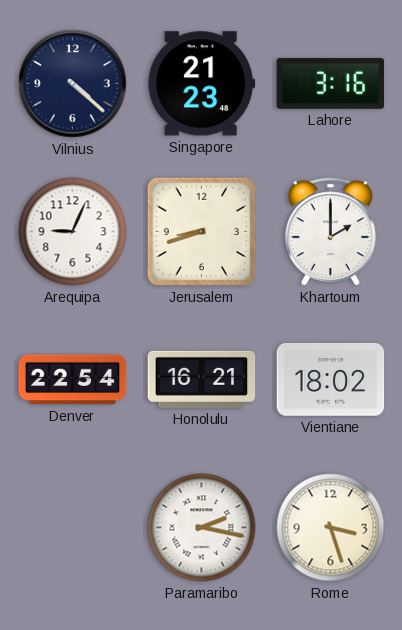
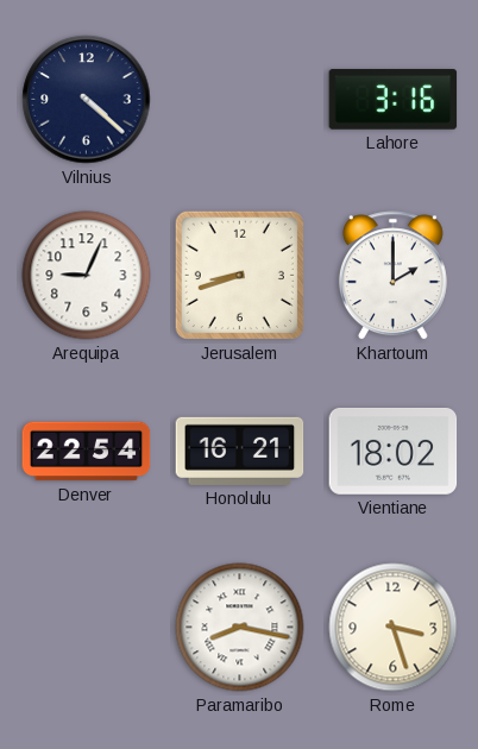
Singapore: 21:23 -> none
Paramaribo: 2:17 -> 8:17
